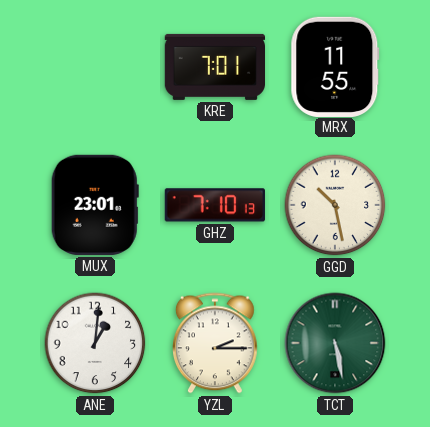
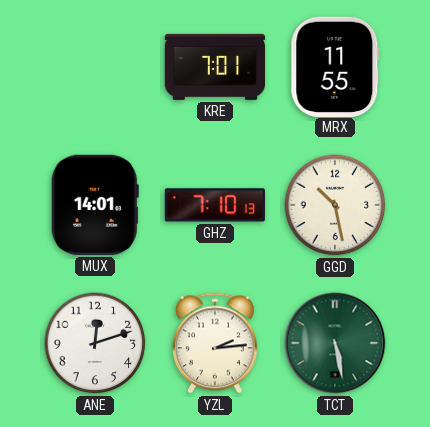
MUX: 23:01 -> 14:01
ANE: 1:01 -> 12:12
YZL: 2:15 -> 2:14
